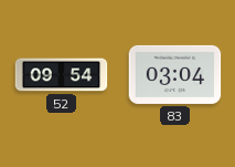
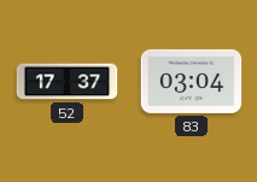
52: 09:54 -> 17:37
